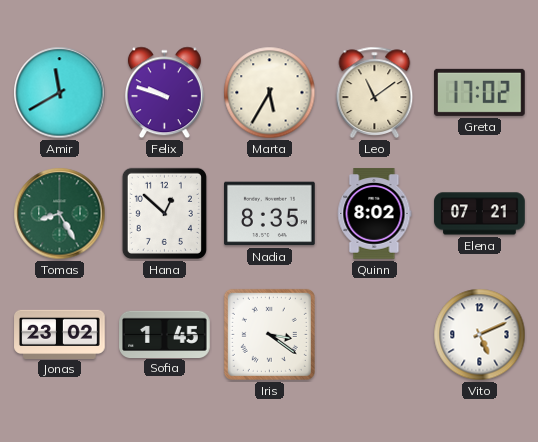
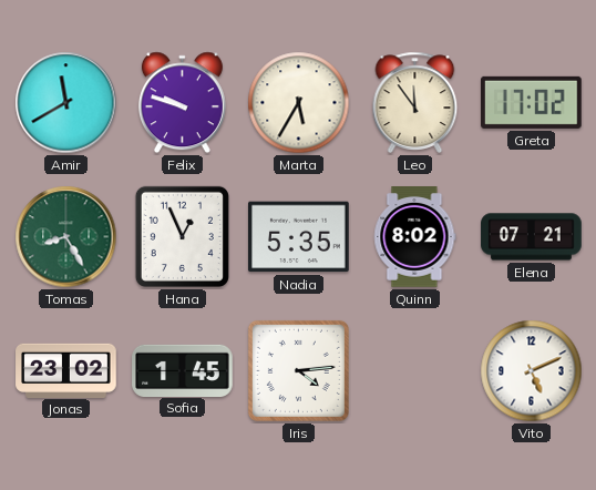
Leo: 11:09 -> 11:54
Hana: 12:52 -> 12:56
Nadia: 8:35 -> 5:35
Iris: 3:21 -> 4:14
